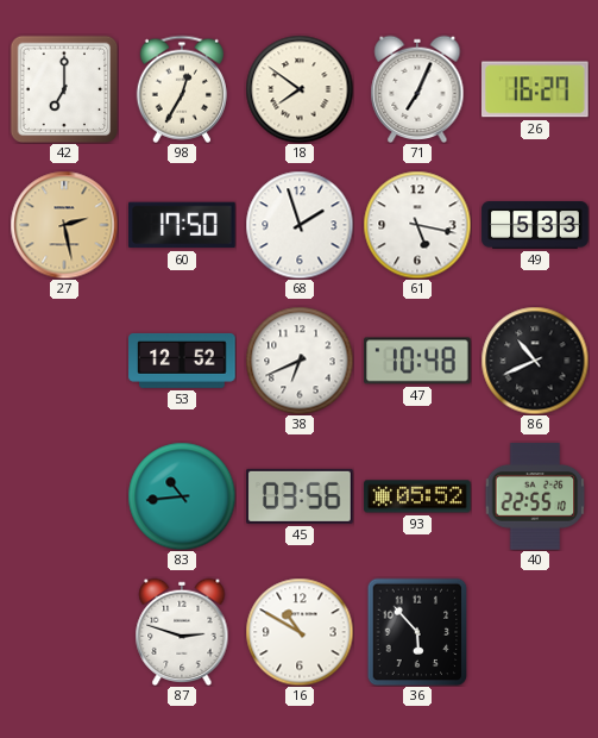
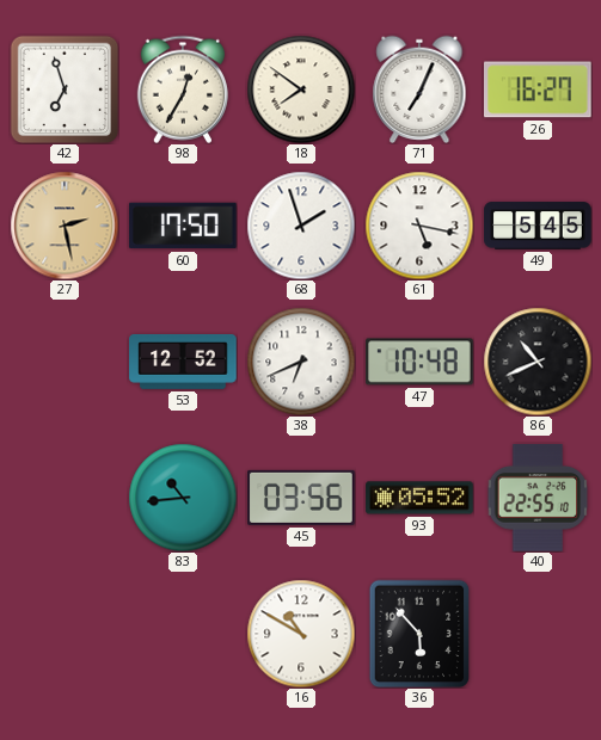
42: 7:00 -> 6:57
49: 5:33 -> 5:45
87: 2:48 -> none
